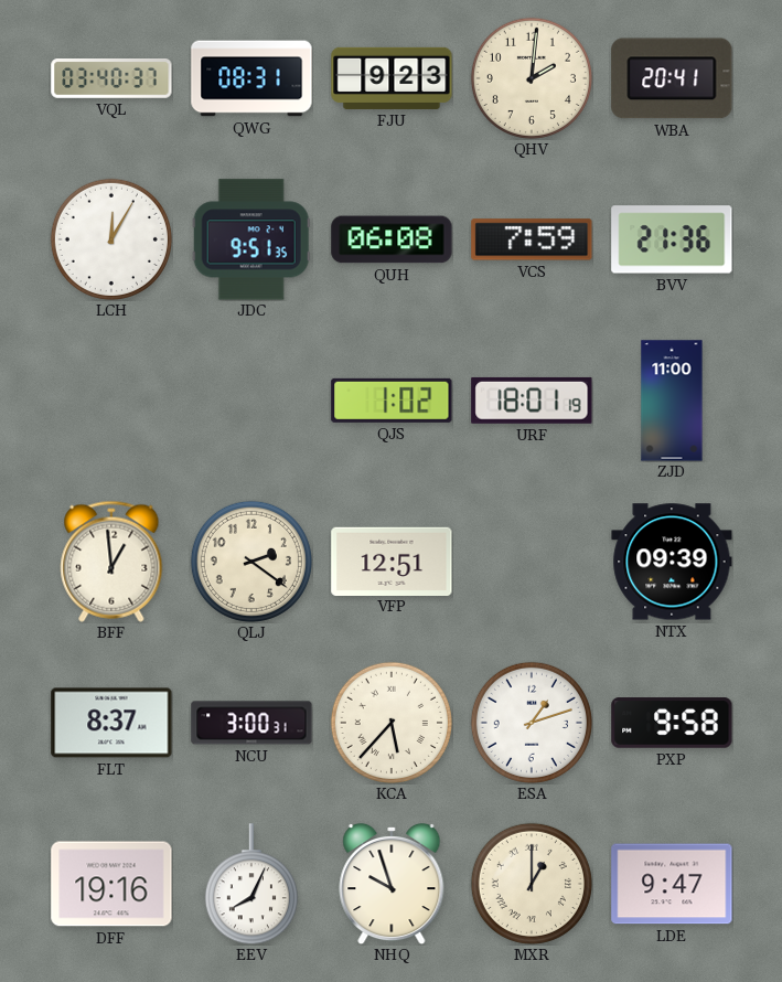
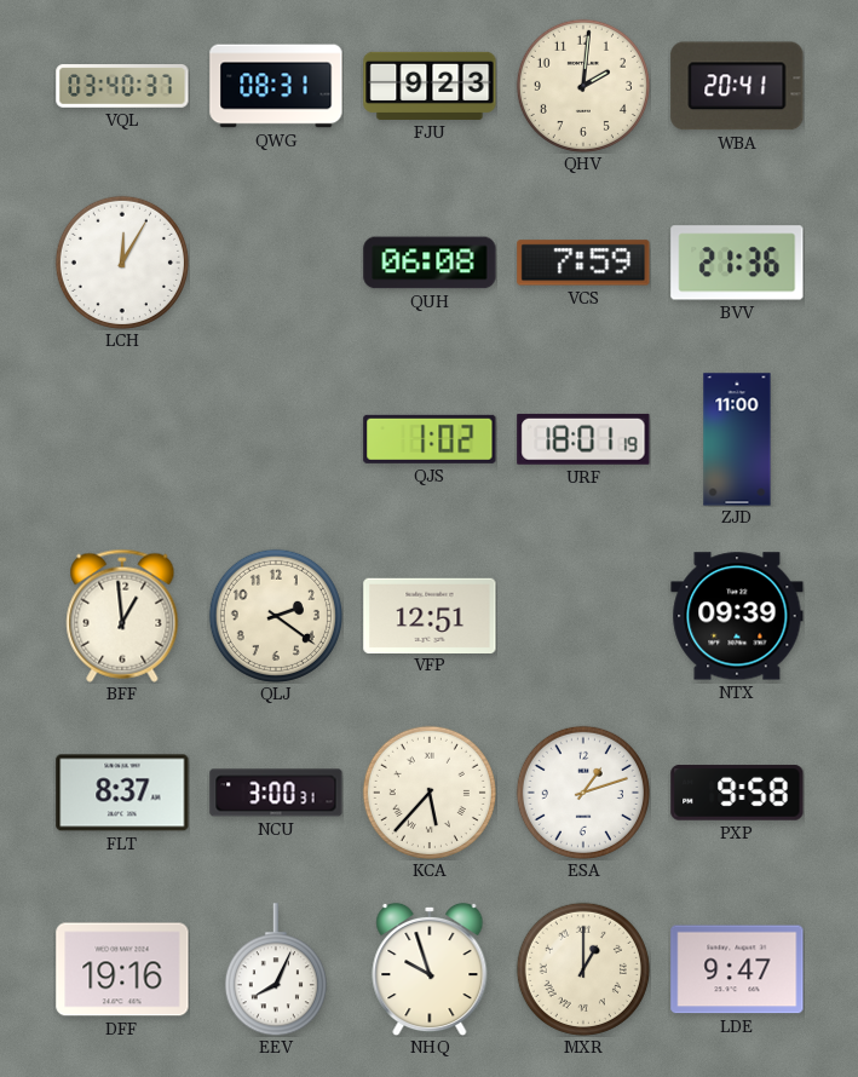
JDC: 9:51 -> none
